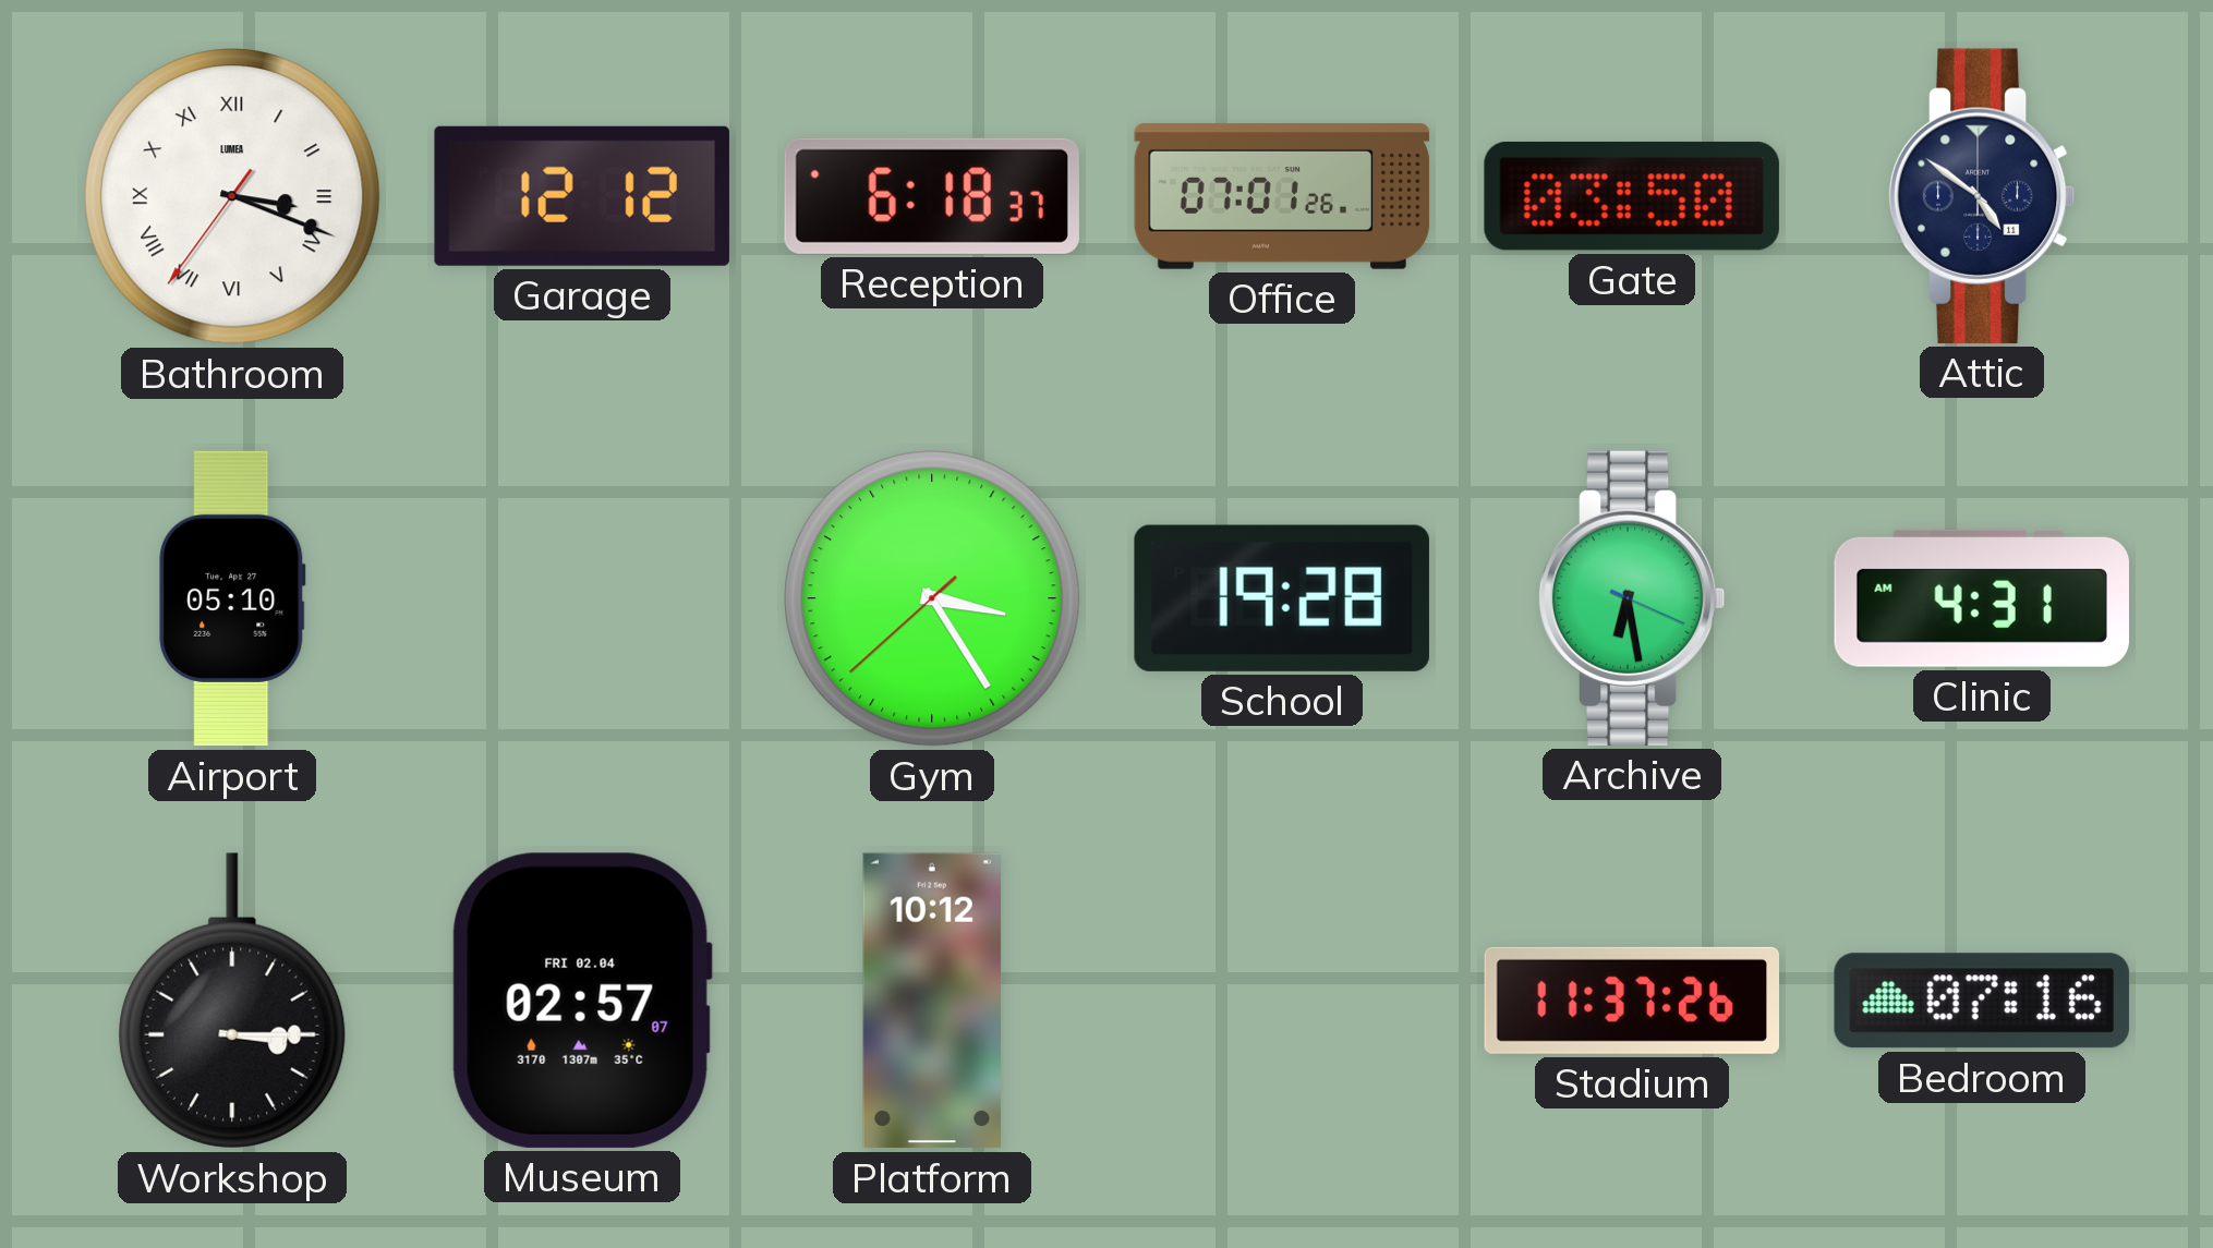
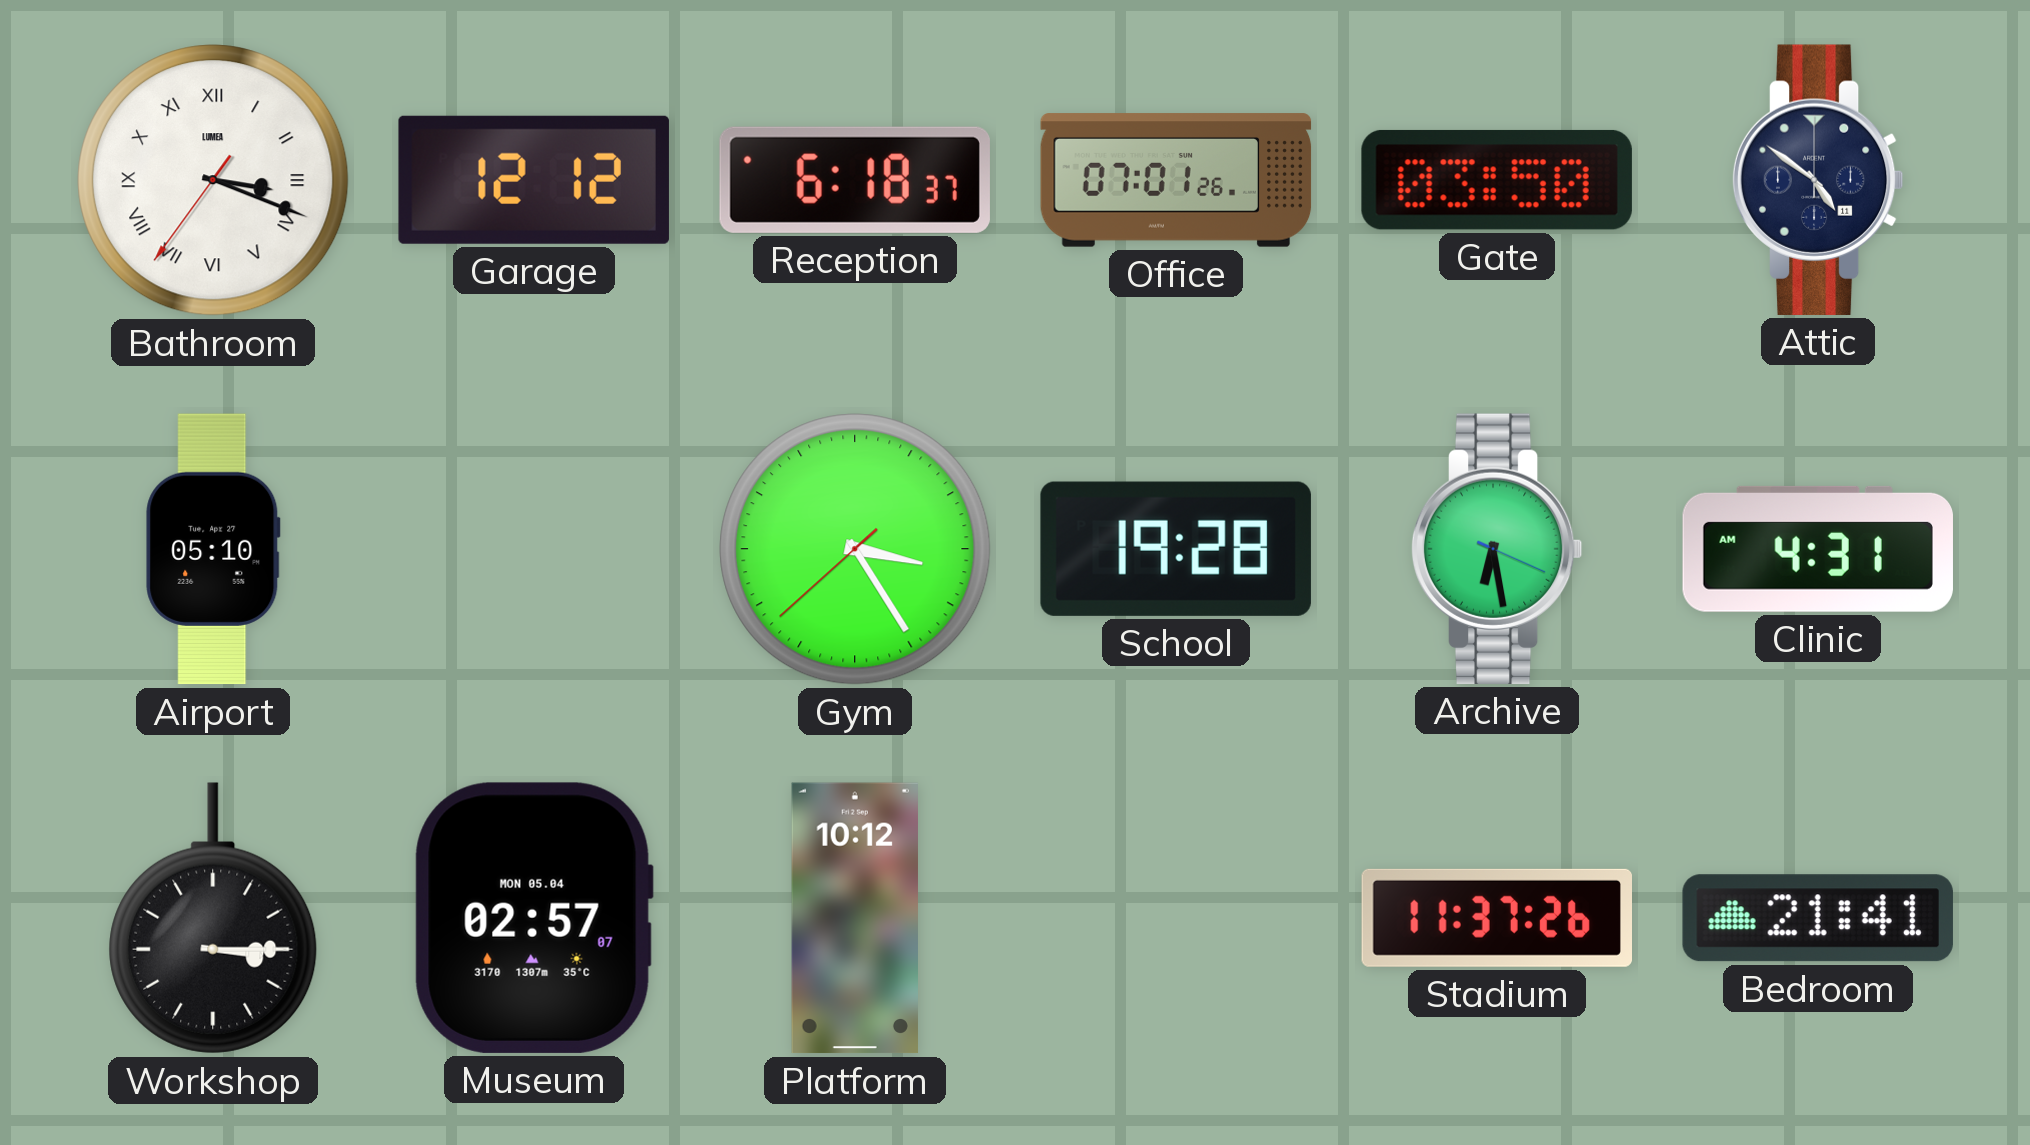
Museum date: FRI 02.04 -> MON 05.04
Bedroom: 07:16 -> 21:41
